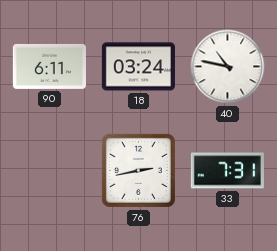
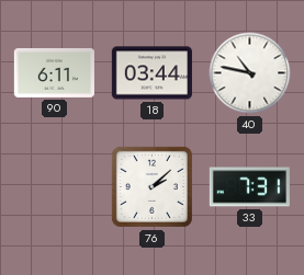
18: 03:24 -> 03:44
76: 2:43 -> 2:08
